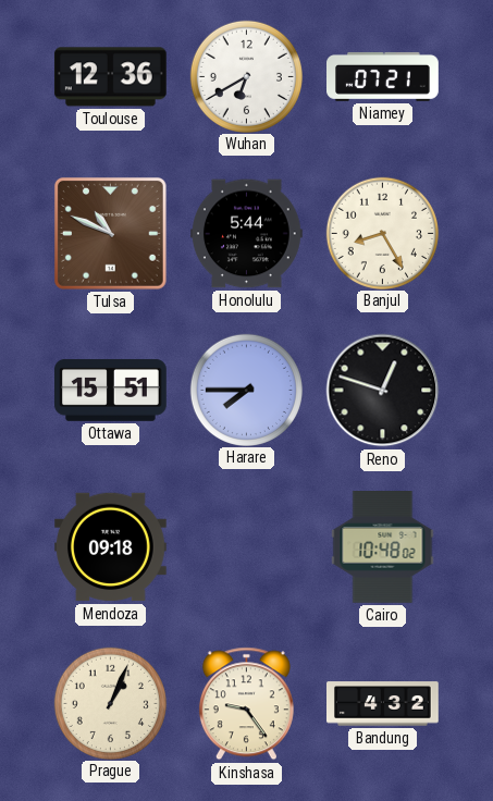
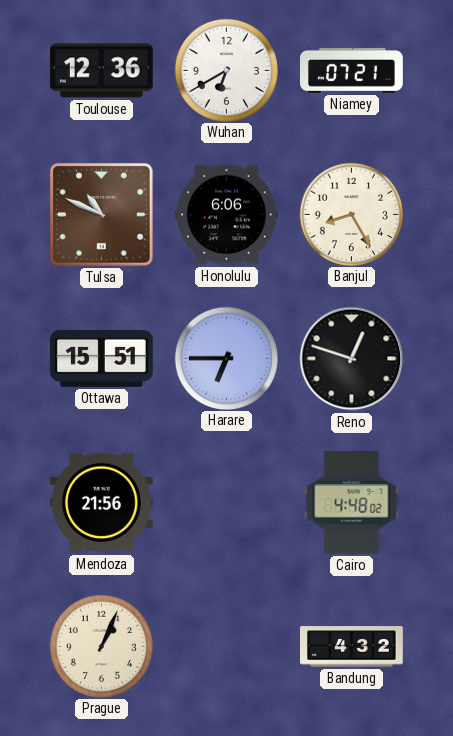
Honolulu: 5:44 -> 6:06
Harare: 7:45 -> 6:45
Mendoza: 09:18 -> 21:56
Cairo: 10:48 -> 4:48
Kinshasa: 9:24 -> none
